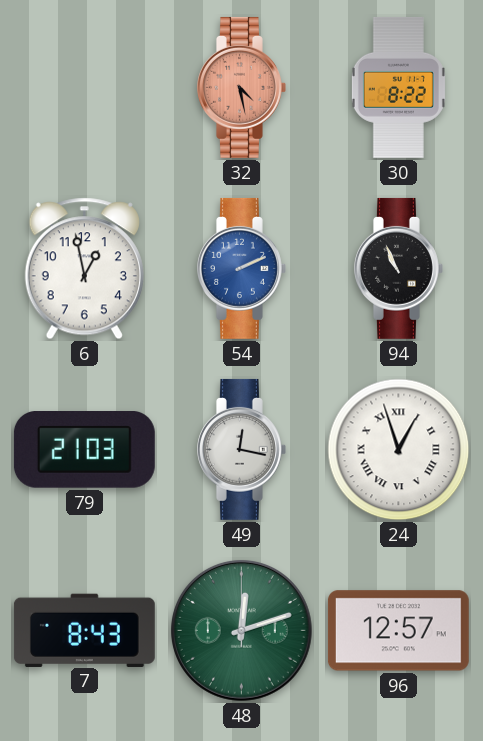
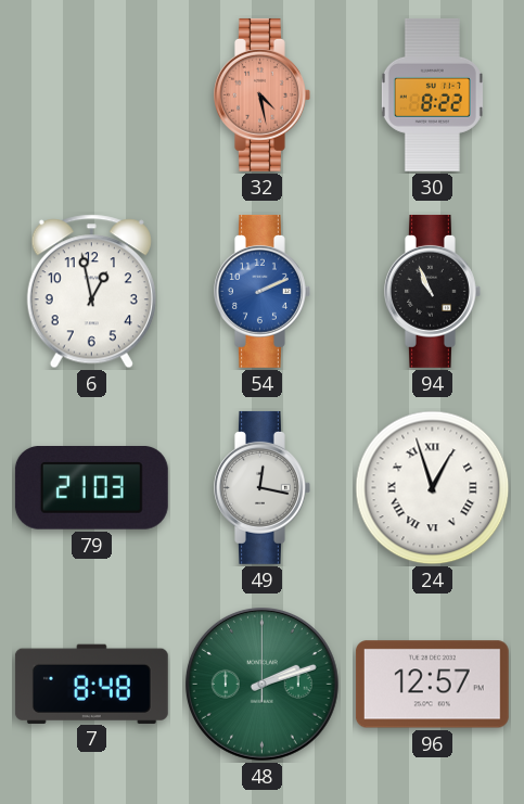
7: 8:43 -> 8:48
48: 12:12 -> 2:12
